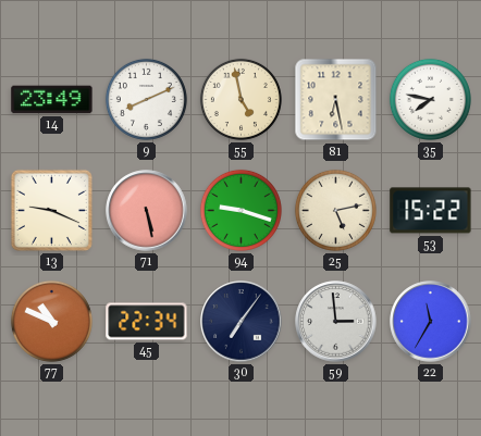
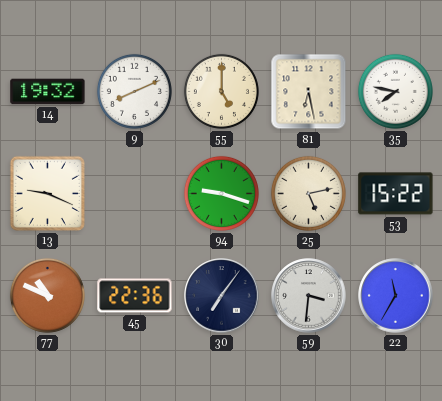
14: 23:49 -> 19:32
55: 4:58 -> 5:00
71: 5:28 -> none
45: 22:34 -> 22:36
59: 2:59 -> 3:31
